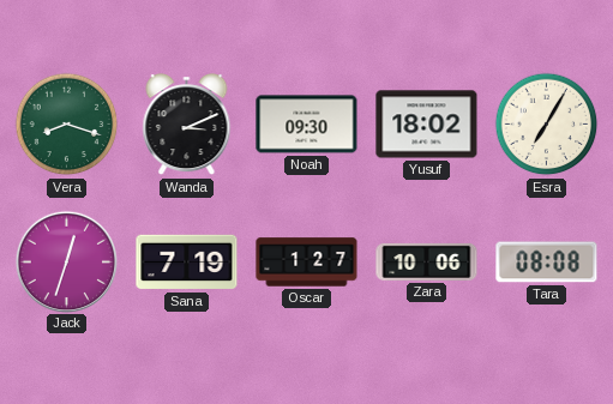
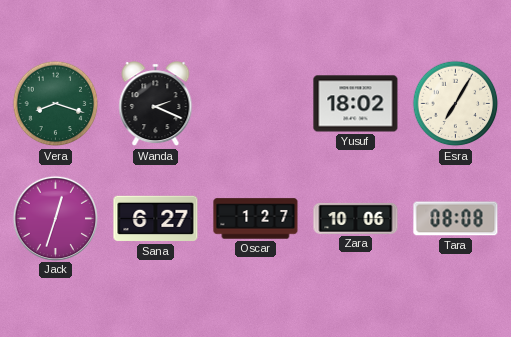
Wanda: 3:11 -> 2:19
Noah: 09:30 -> none
Sana: 7:19 -> 6:27
